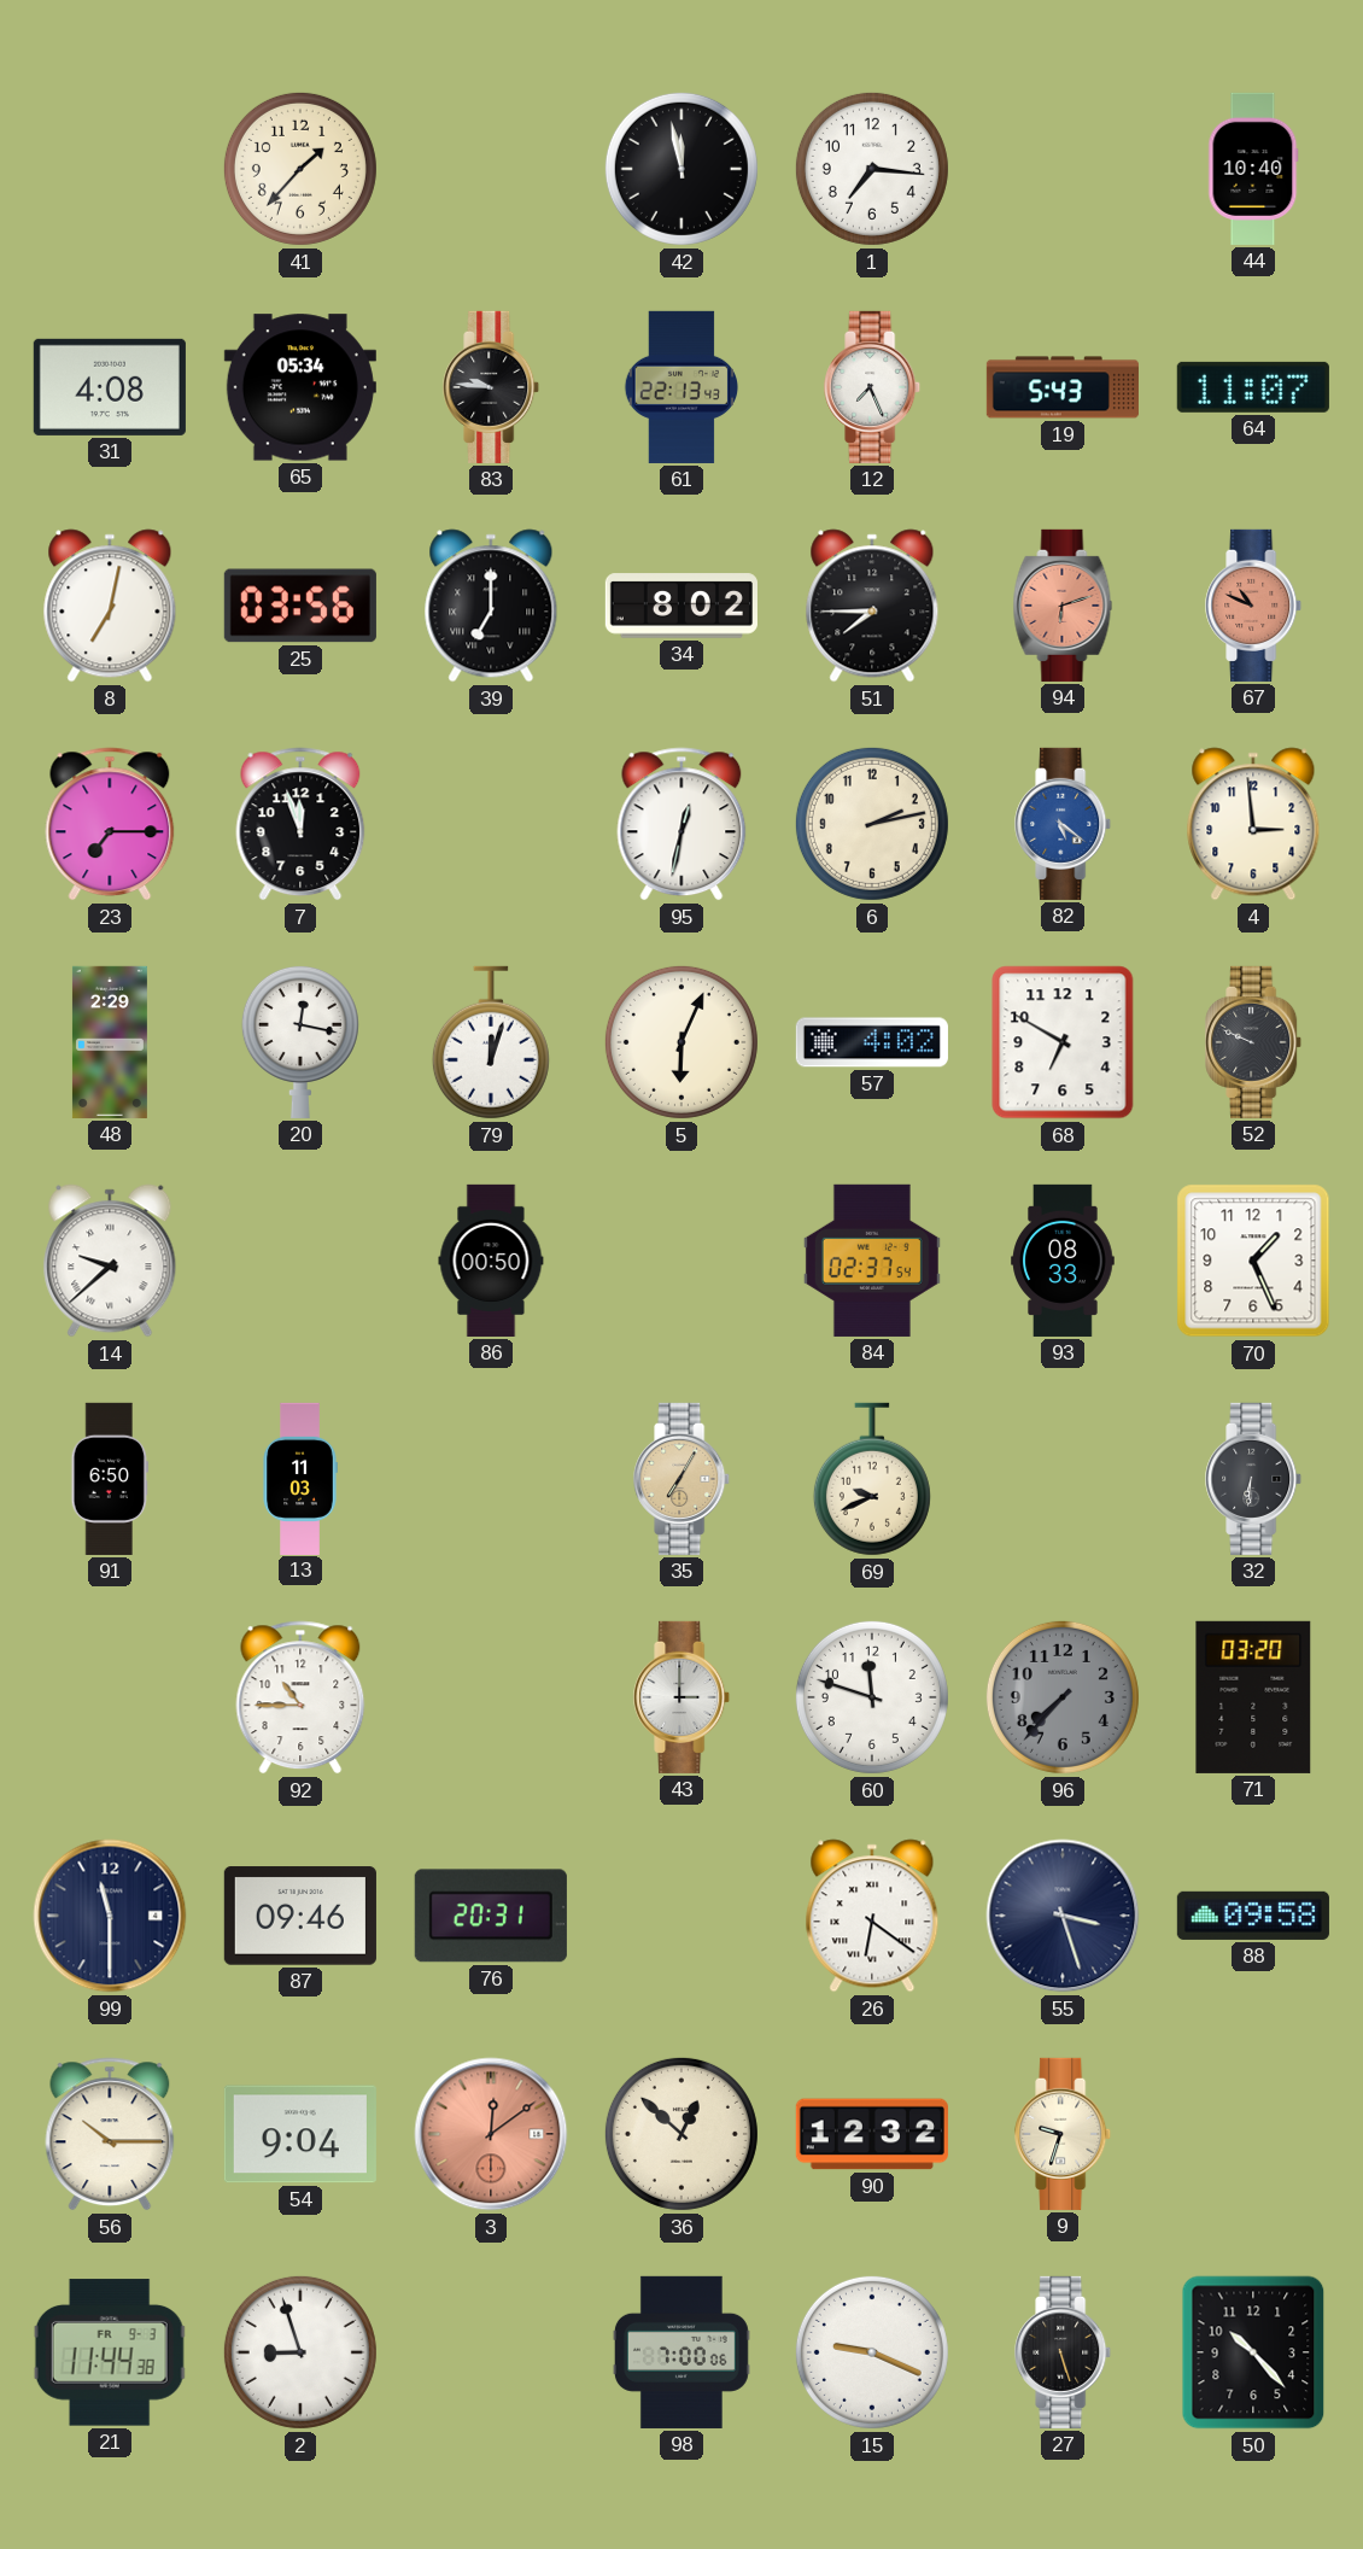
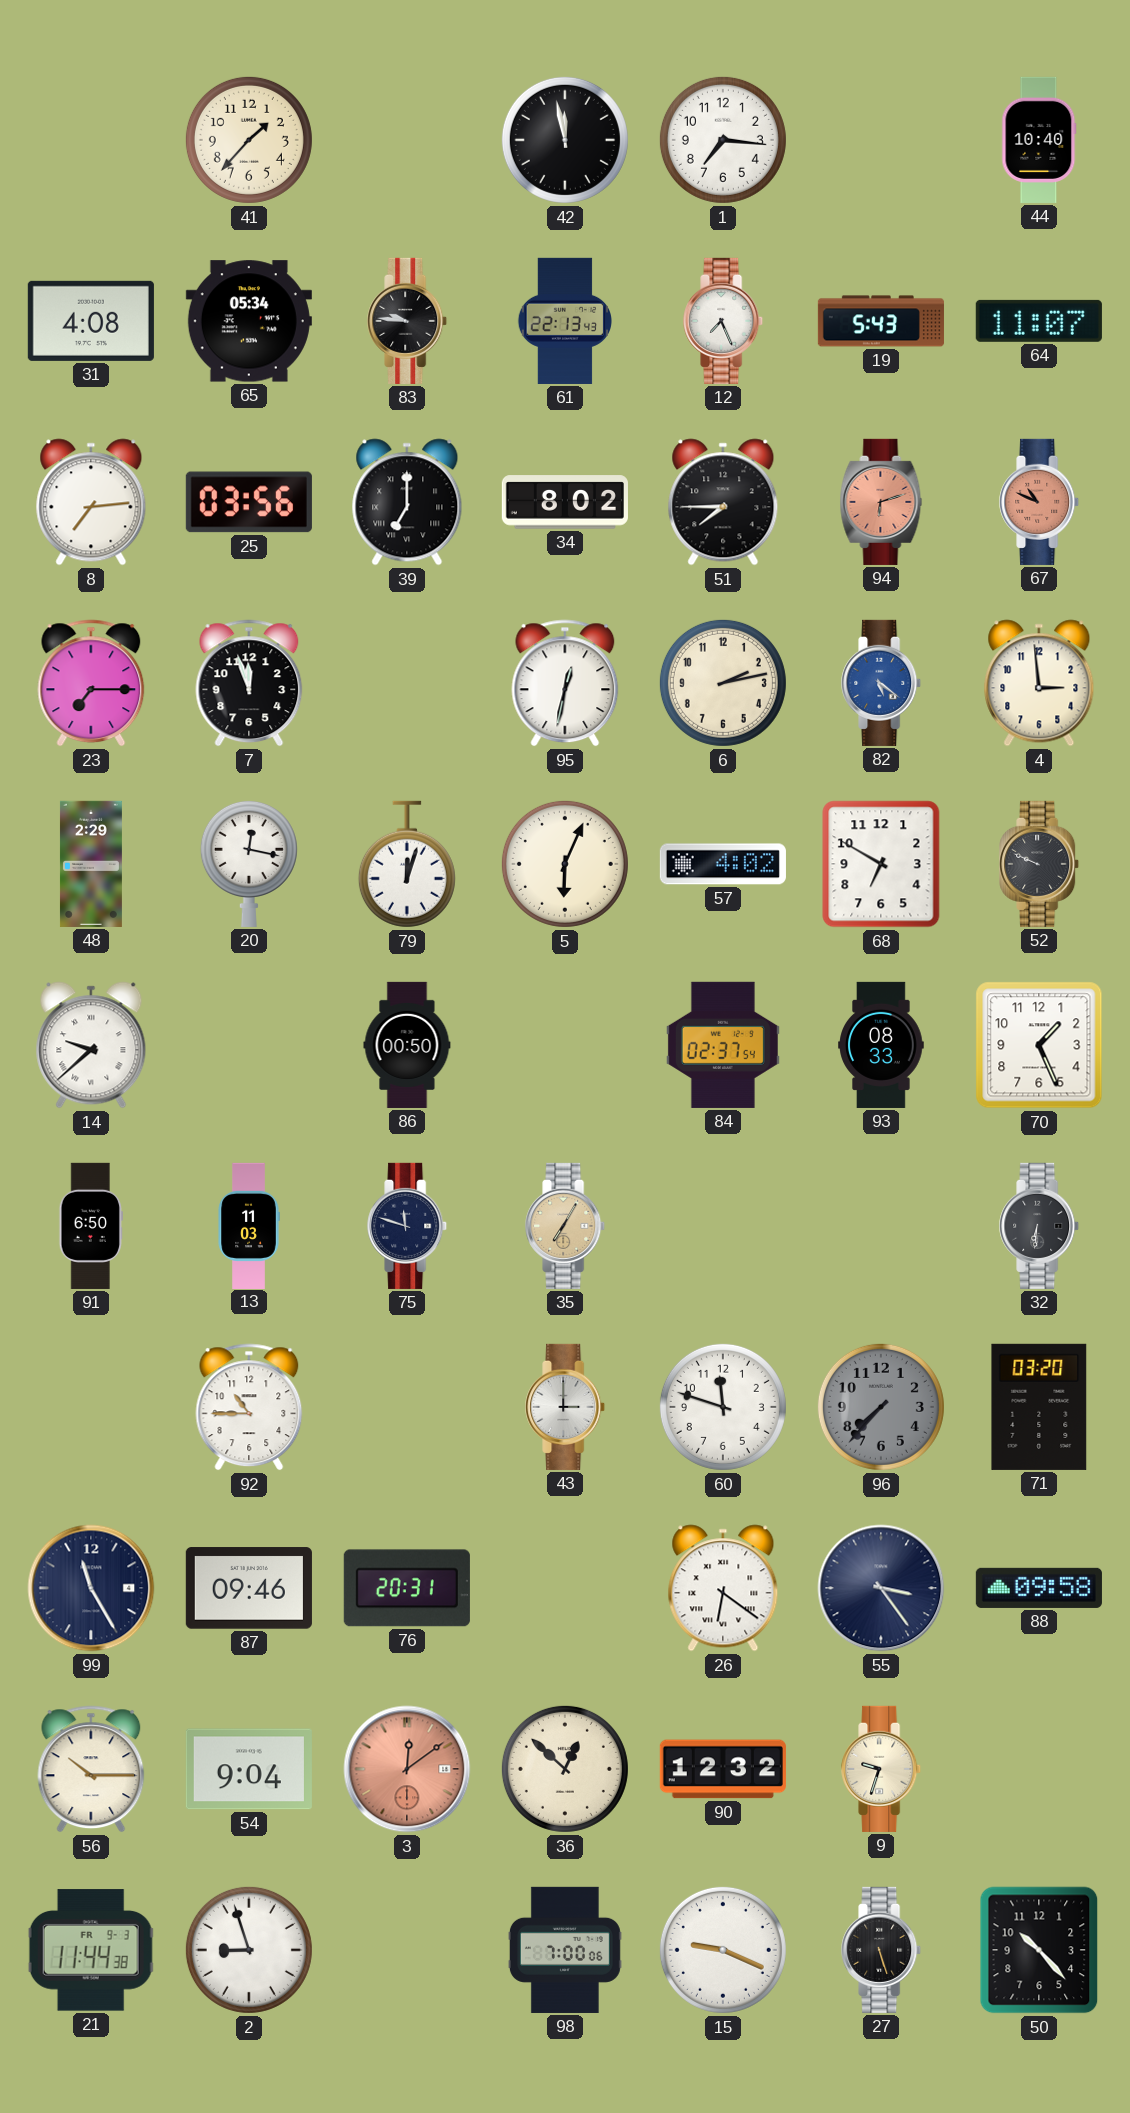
8: 7:02 -> 7:14
75: none -> 11:48
69: 9:41 -> none
99: 11:30 -> 11:25
55: 3:27 -> 3:24
